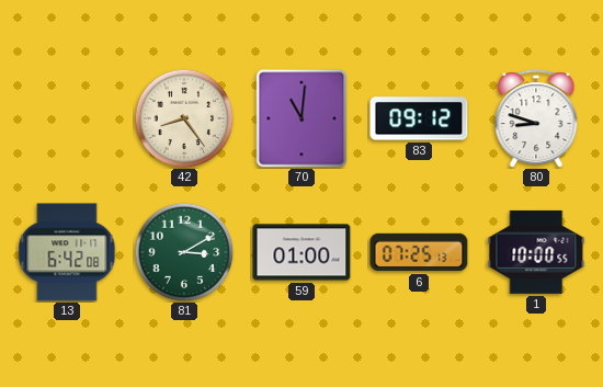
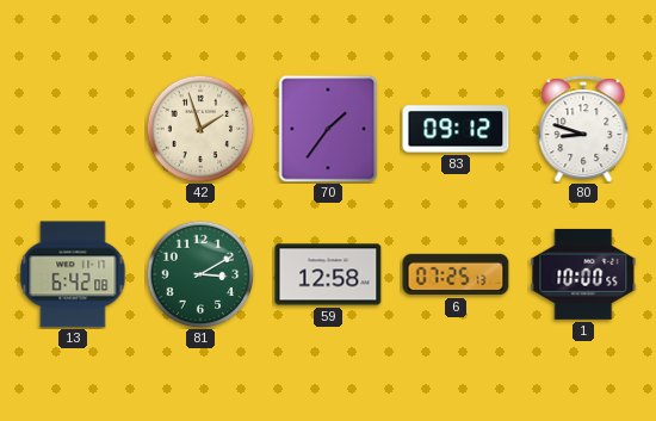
42: 8:24 -> 1:57
70: 11:01 -> 1:36
59: 01:00 -> 12:58
